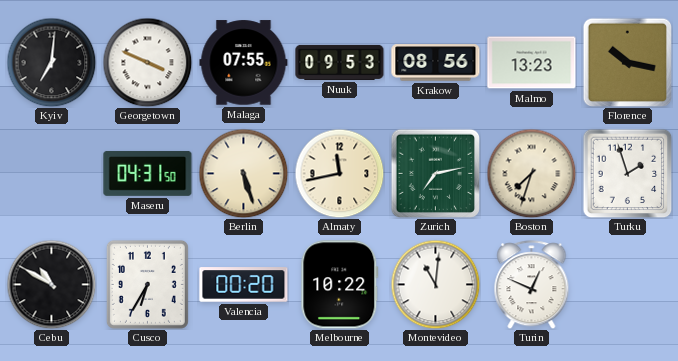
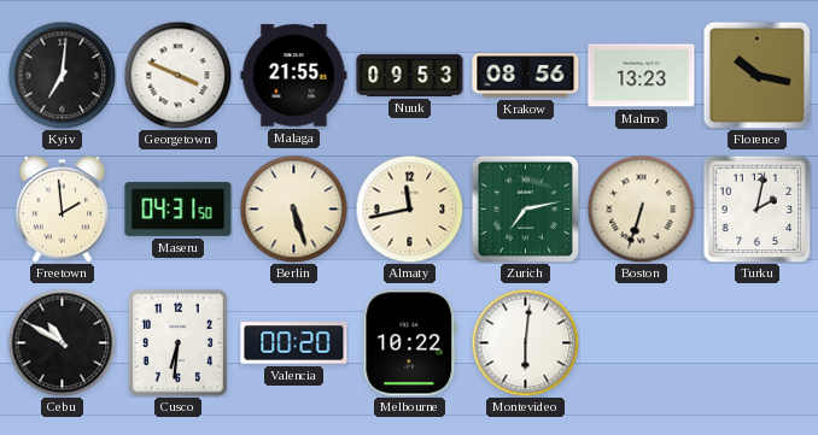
Malaga: 07:55 -> 21:55
Freetown: none -> 1:59
Boston: 7:33 -> 6:33
Turku: 1:57 -> 2:02
Cusco: 6:35 -> 6:31
Montevideo: 11:01 -> 6:01
Turin: 12:49 -> none
